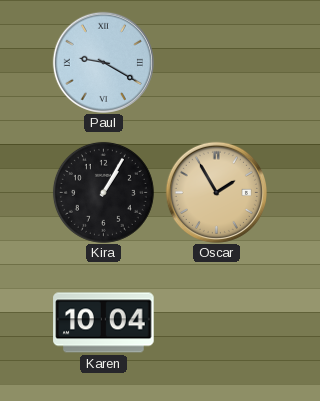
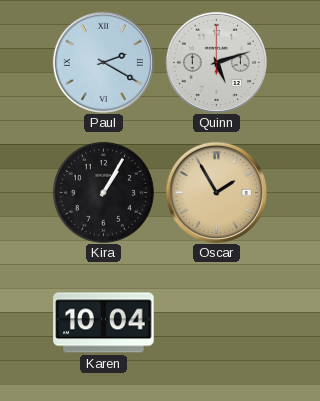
Paul: 9:20 -> 2:20
Quinn: none -> 5:12
